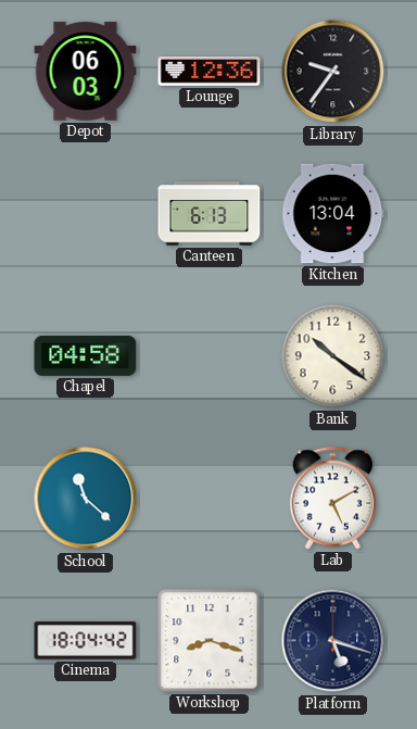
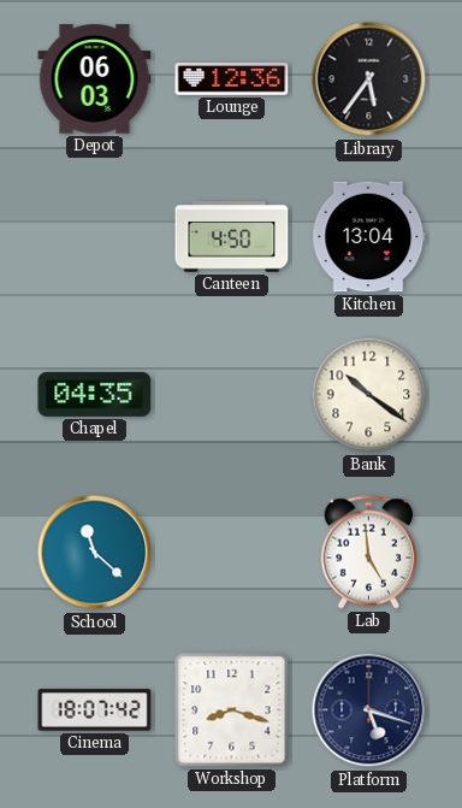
Library: 9:36 -> 5:36
Canteen: 6:13 -> 4:50
Chapel: 04:58 -> 04:35
Lab: 5:10 -> 4:59
Cinema: 18:04 -> 18:07
